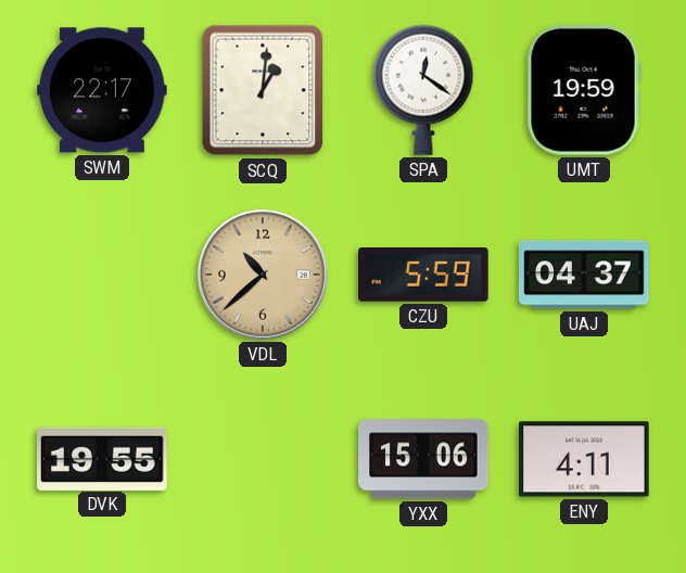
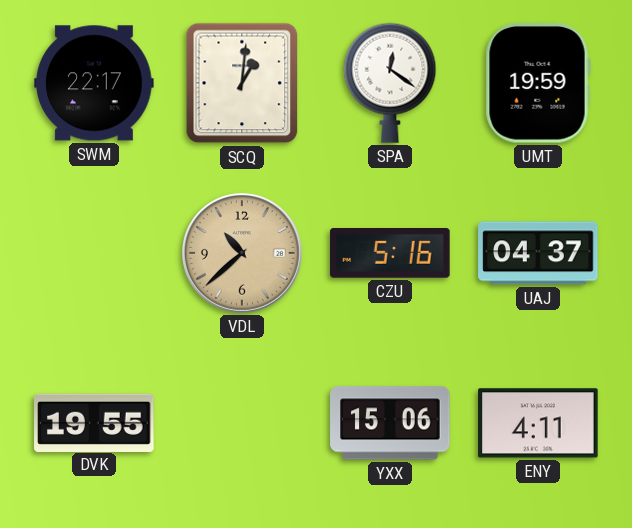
CZU: 5:59 -> 5:16
